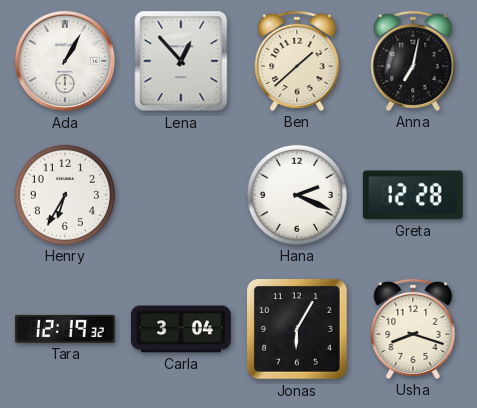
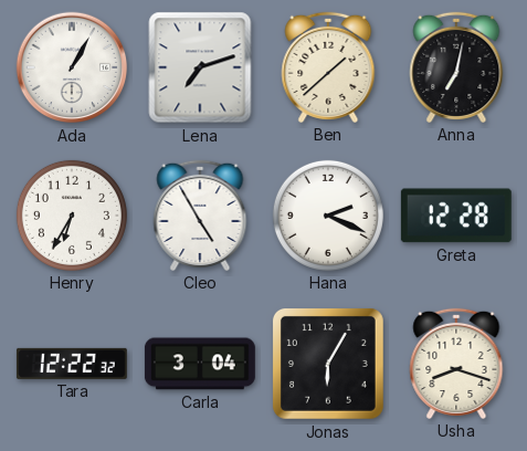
Lena: 12:53 -> 7:12
Cleo: none -> 4:55
Tara: 12:19 -> 12:22
